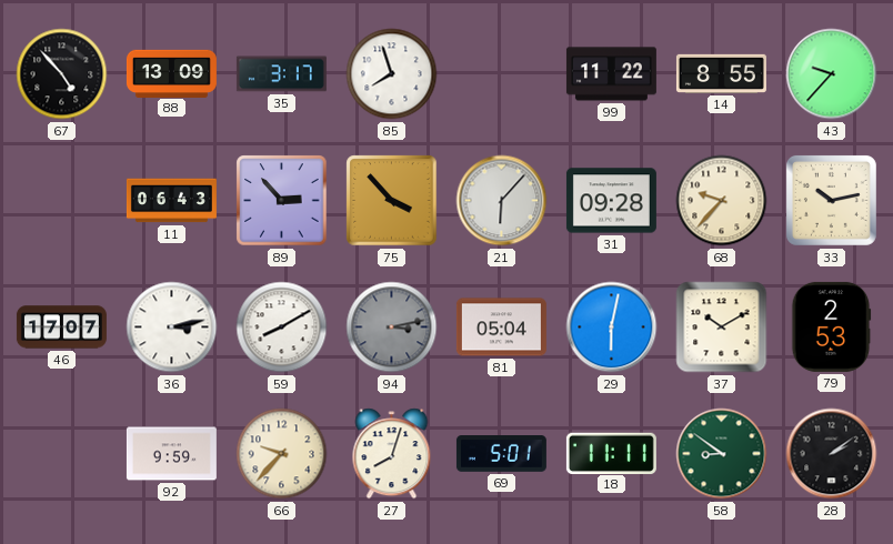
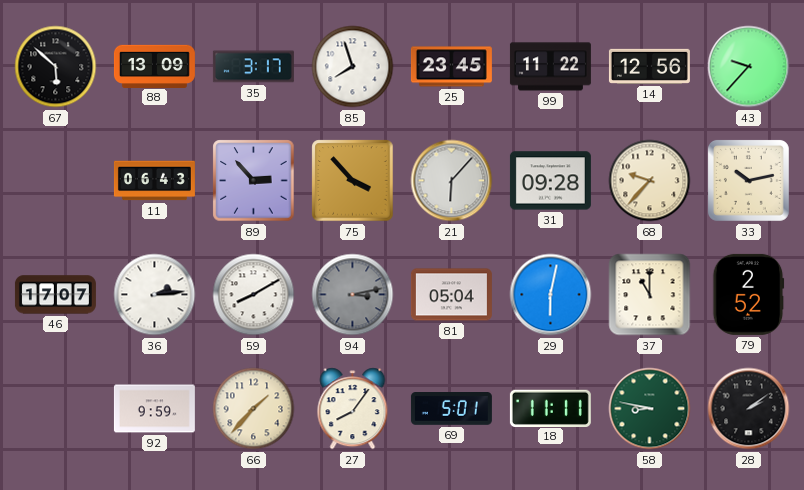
67: 4:53 -> 5:52
25: none -> 23:45
14: 8:55 -> 12:56
36: 3:13 -> 2:14
37: 10:10 -> 11:00
79: 2:53 -> 2:52
66: 9:37 -> 1:37
27: 8:03 -> 8:06
58: 8:51 -> 8:47
